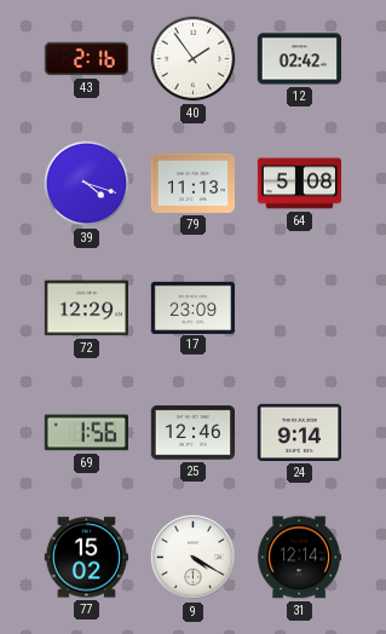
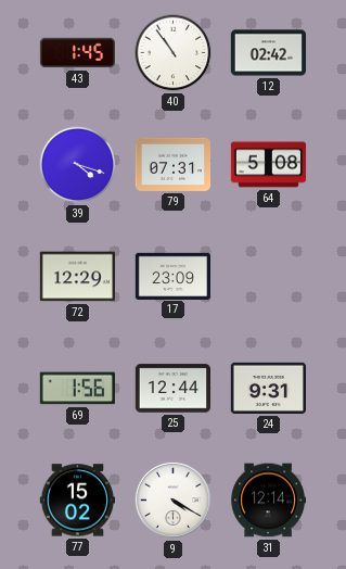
43: 2:16 -> 1:45
40: 1:54 -> 10:54
79: 11:13 -> 07:31
25: 12:46 -> 12:44
24: 9:14 -> 9:31
